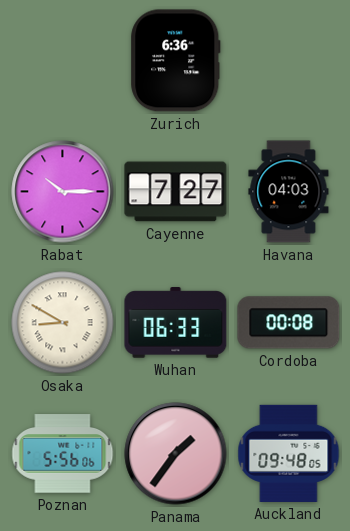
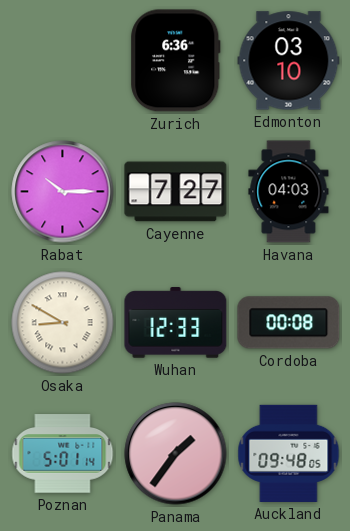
Edmonton: none -> 03:10
Wuhan: 06:33 -> 12:33
Poznan: 5:56 -> 5:01
